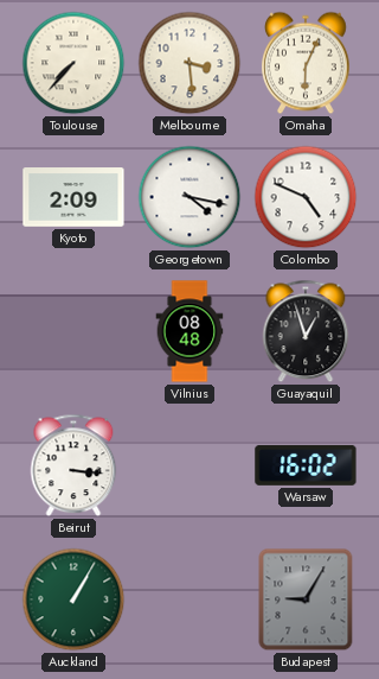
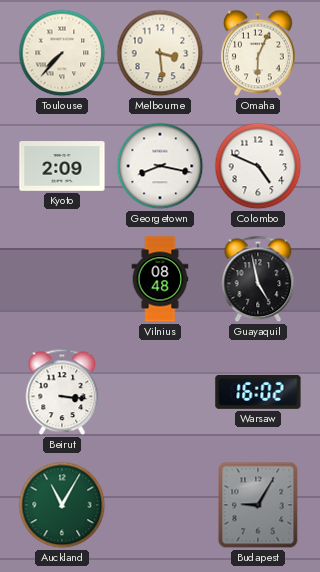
Georgetown: 4:17 -> 8:17
Guayaquil: 12:57 -> 4:58
Auckland: 1:05 -> 11:05
